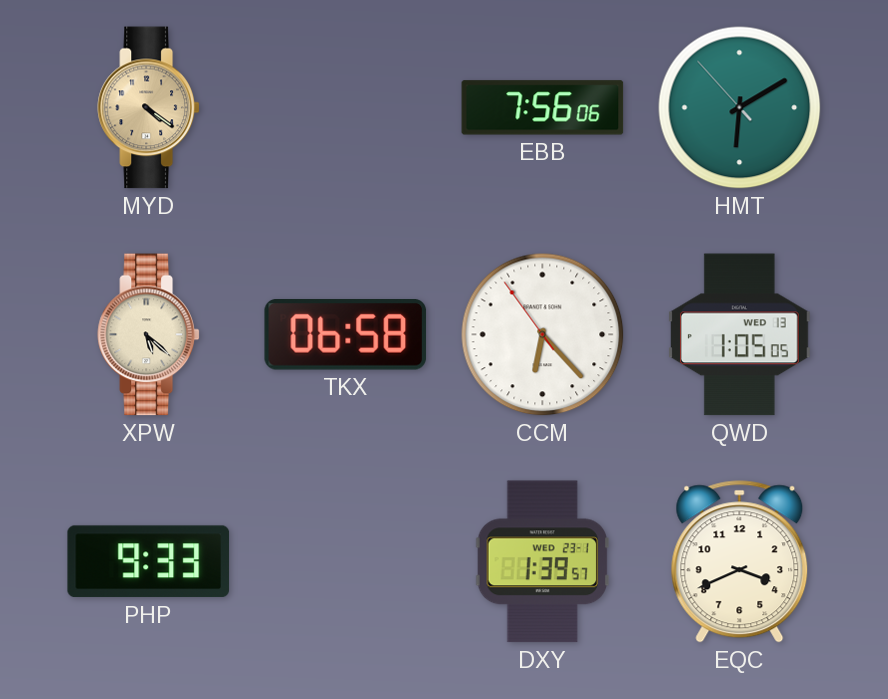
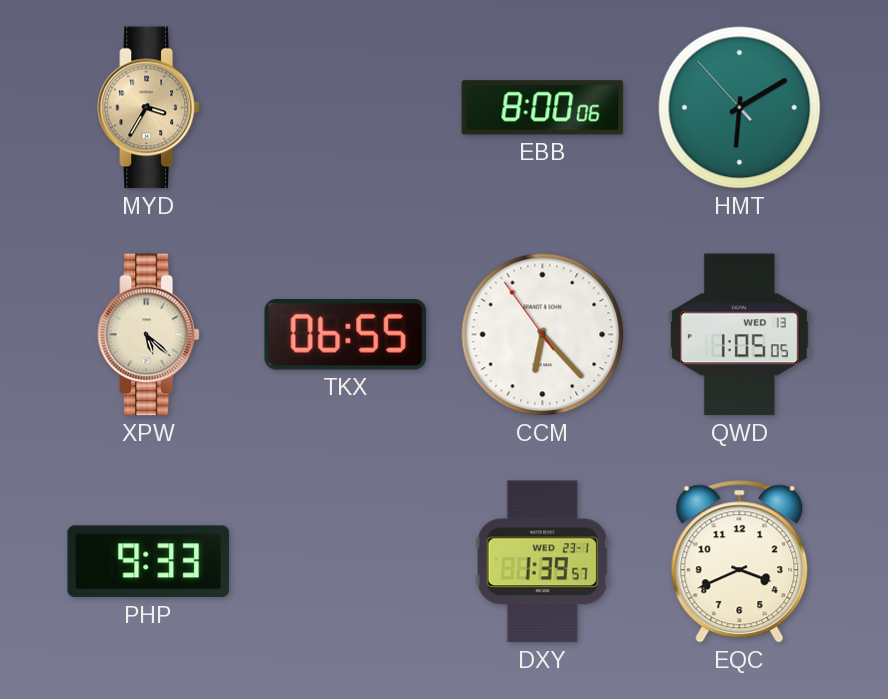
MYD: 4:21 -> 3:35
EBB: 7:56 -> 8:00
TKX: 06:58 -> 06:55
